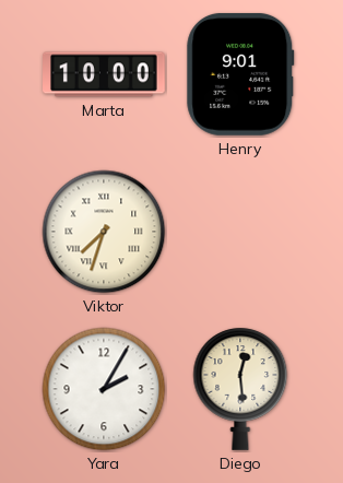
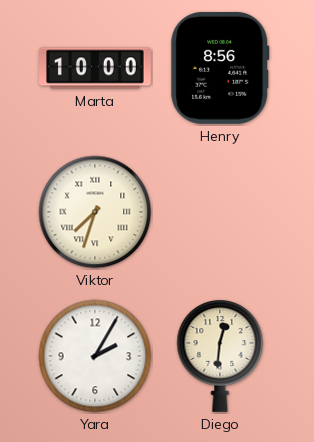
Henry: 9:01 -> 8:56
Diego: 12:29 -> 12:31
